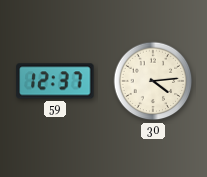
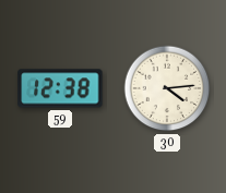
59: 12:37 -> 12:38
